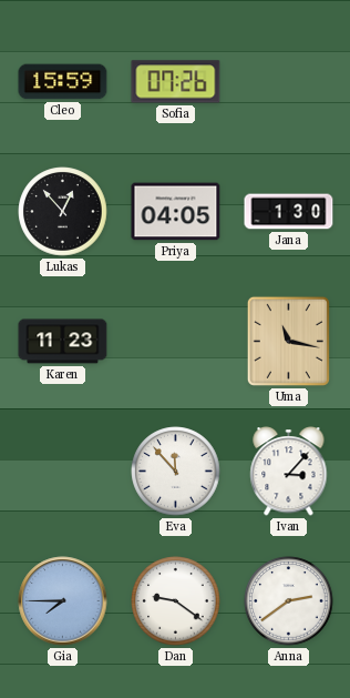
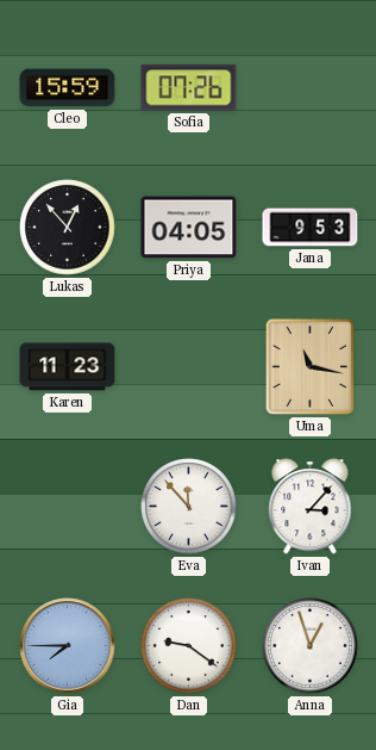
Jana: 1:30 -> 9:53
Anna: 2:39 -> 12:57
